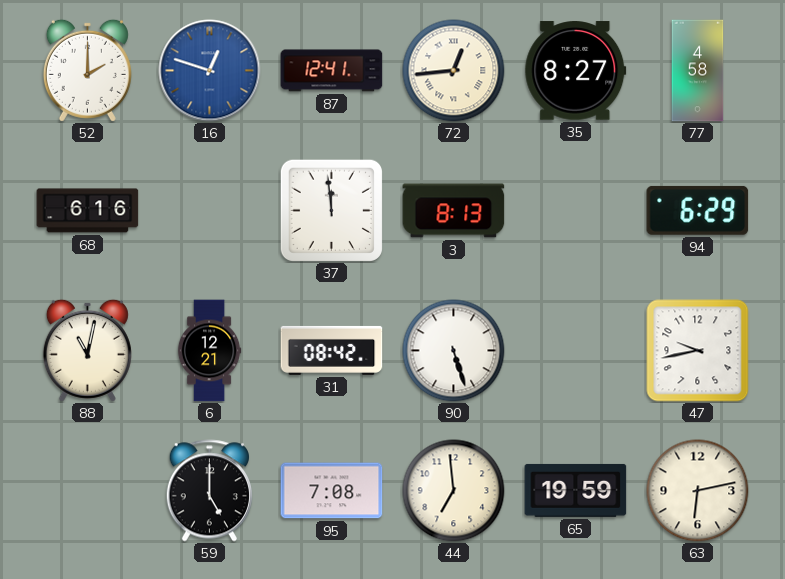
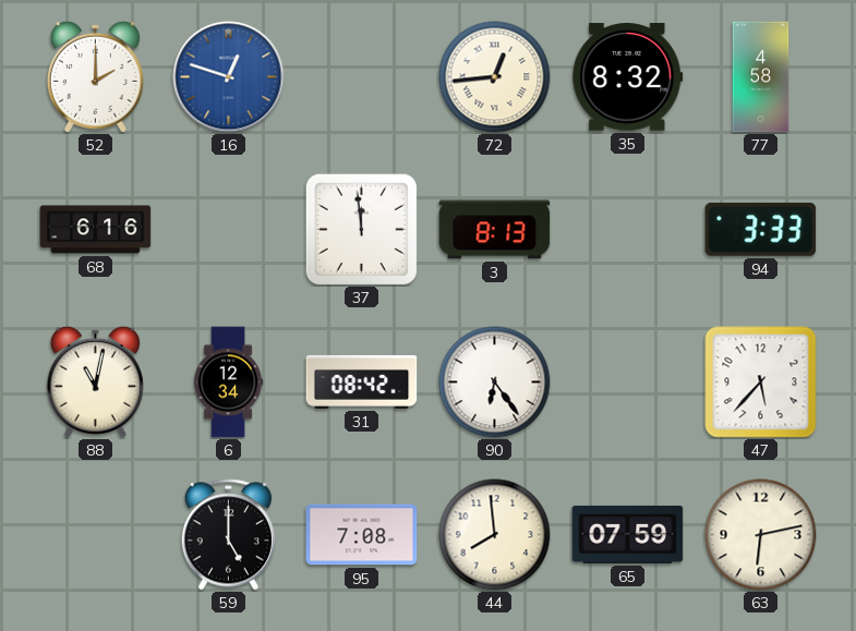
87: 12:41 -> none
35: 8:27 -> 8:32
94: 6:29 -> 3:33
6: 12:21 -> 12:34
90: 5:27 -> 6:24
47: 9:43 -> 5:37
44: 6:59 -> 7:59
65: 19:59 -> 07:59
